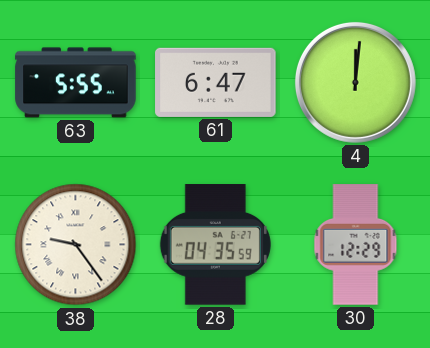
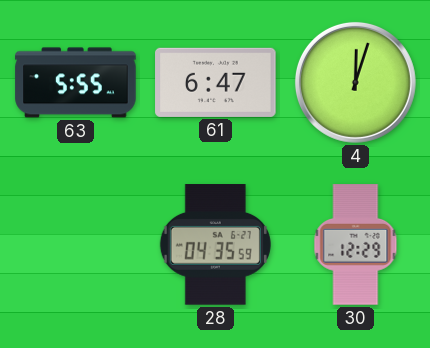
4: 12:01 -> 12:03
38: 9:24 -> none
